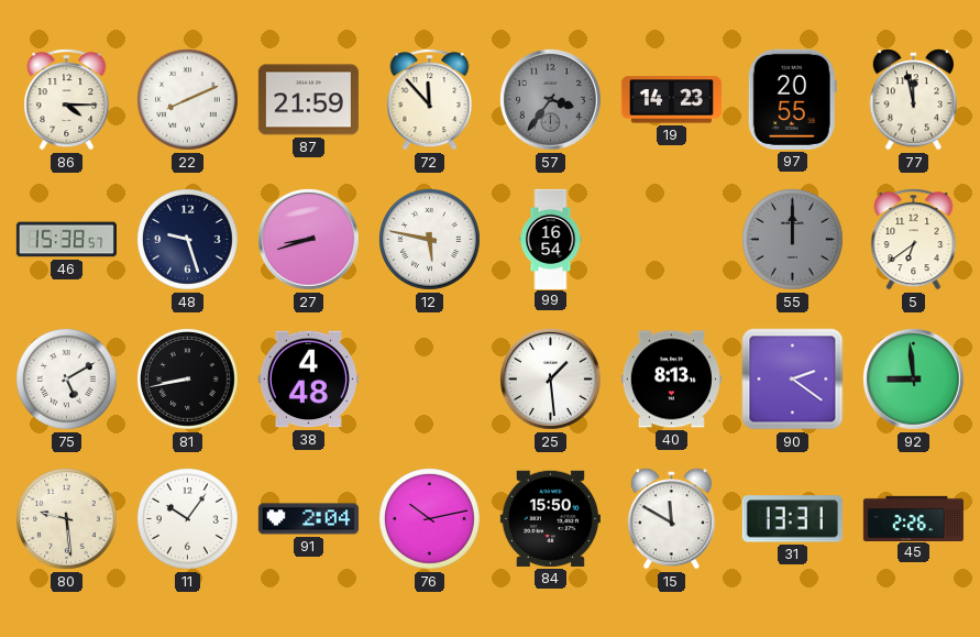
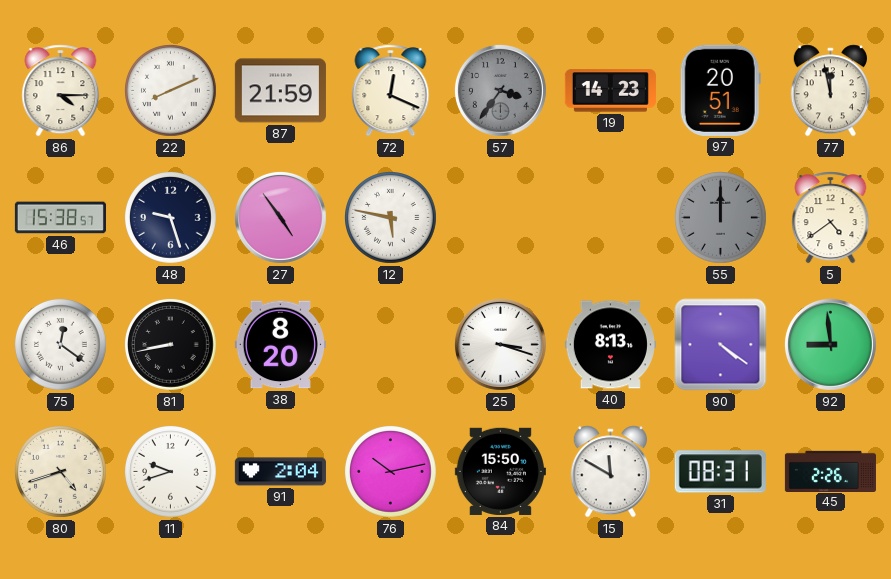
72: 11:53 -> 12:19
97: 20:55 -> 20:51
27: 8:42 -> 4:54
99: 16:54 -> none
5: 6:39 -> 4:39
75: 5:10 -> 12:21
38: 4:48 -> 8:20
25: 1:29 -> 3:18
90: 2:21 -> 4:21
80: 9:29 -> 4:42
11: 10:06 -> 9:42
31: 13:31 -> 08:31
